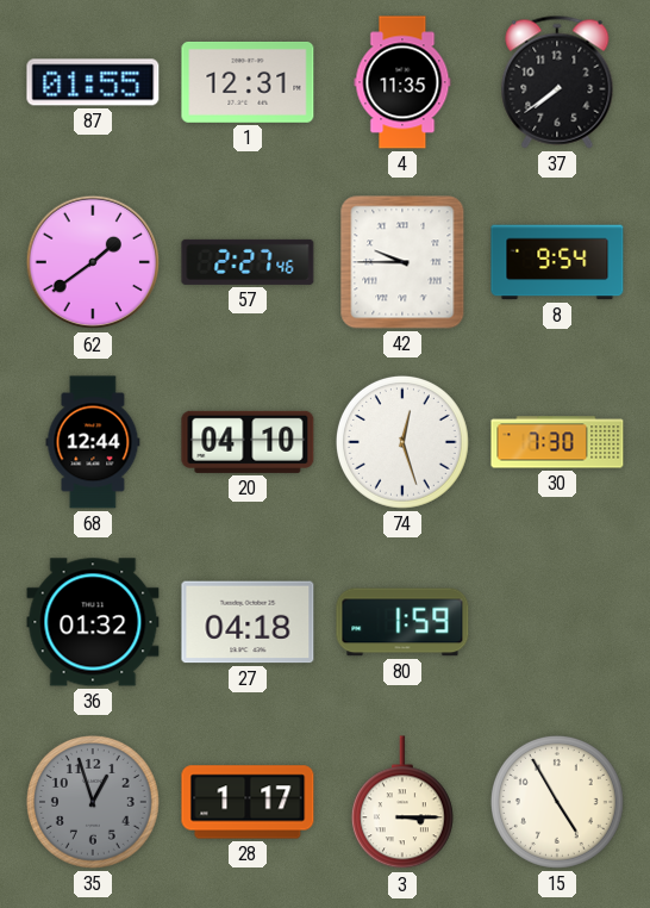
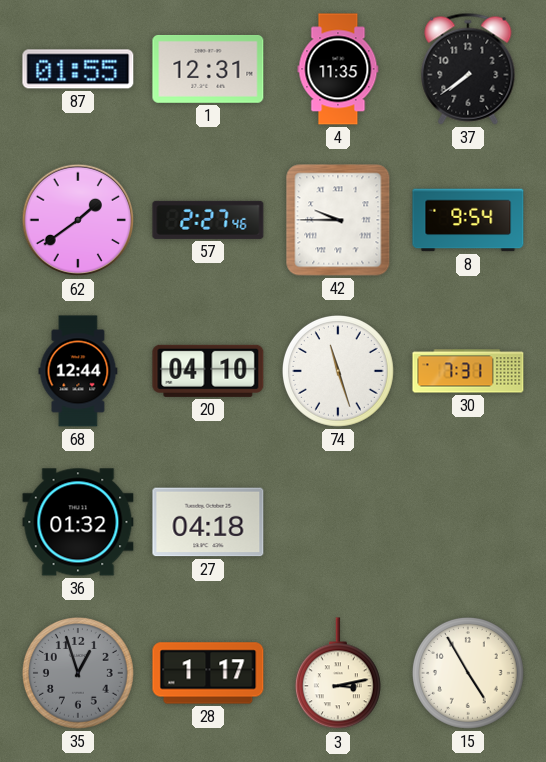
74: 12:27 -> 11:27
30: 7:30 -> 7:31
80: 1:59 -> none
3: 3:15 -> 3:13
